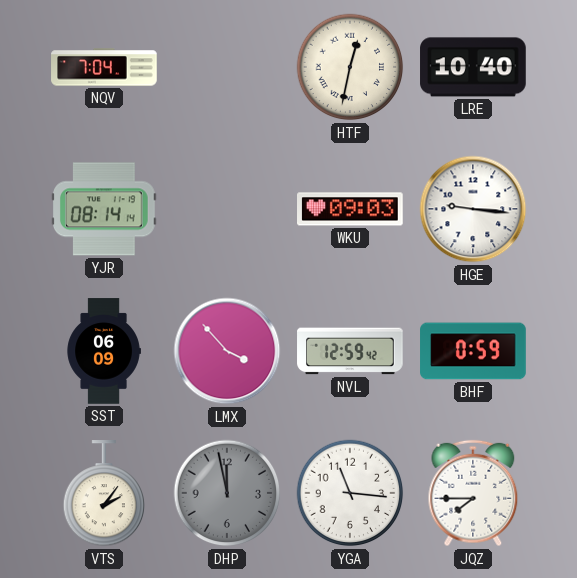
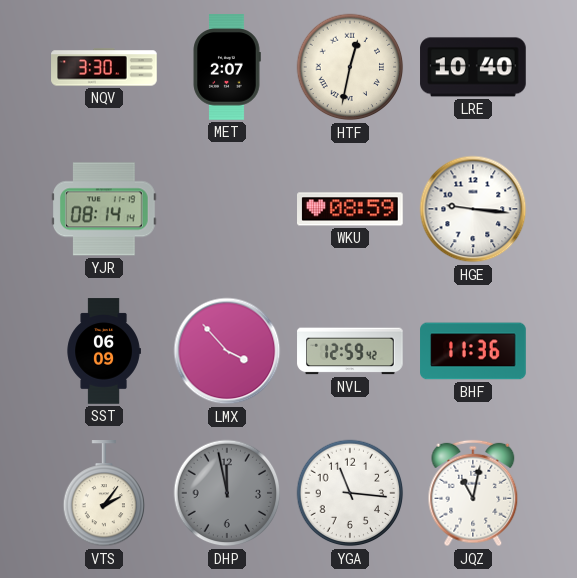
NQV: 7:04 -> 3:30
MET: none -> 2:07
WKU: 09:03 -> 08:59
BHF: 0:59 -> 11:36
JQZ: 7:45 -> 11:02
